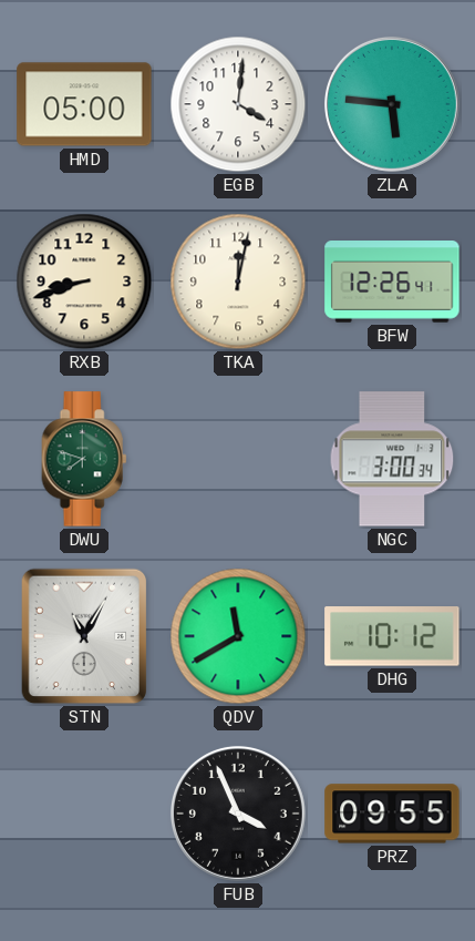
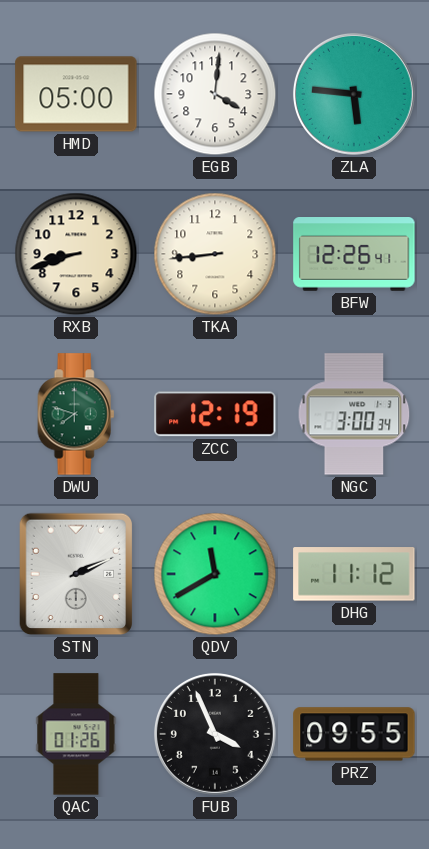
TKA: 12:02 -> 8:44
ZCC: none -> 12:19
STN: 11:05 -> 2:11
DHG: 10:12 -> 11:12
QAC: none -> 01:26
